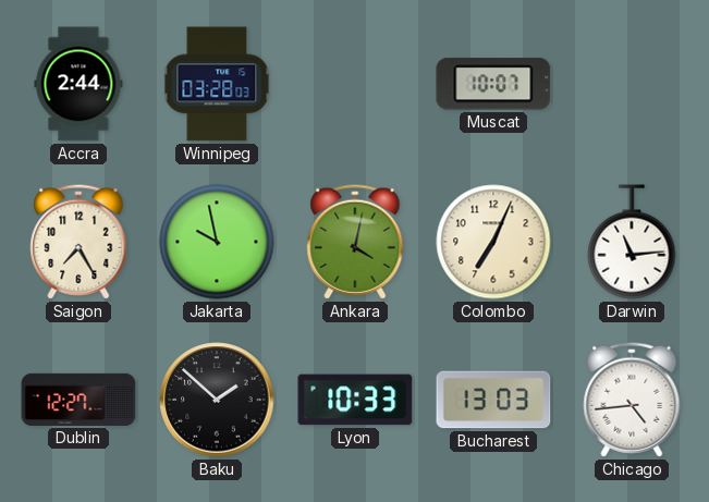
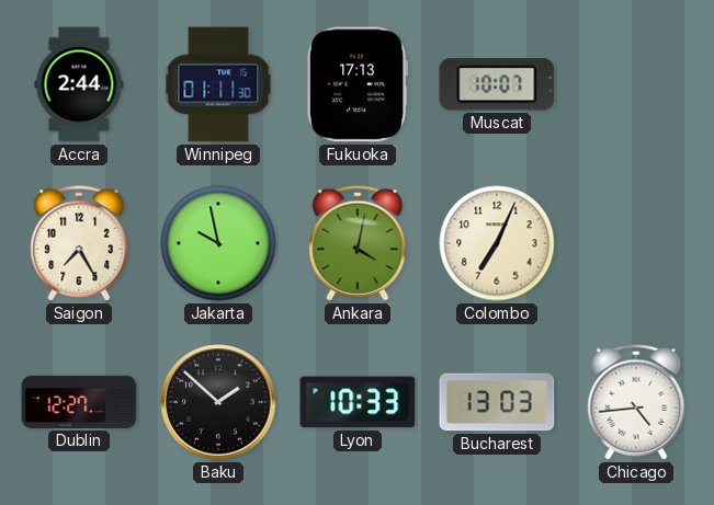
Winnipeg: 03:28 -> 01:11
Fukuoka: none -> 17:13
Darwin: 11:14 -> none
